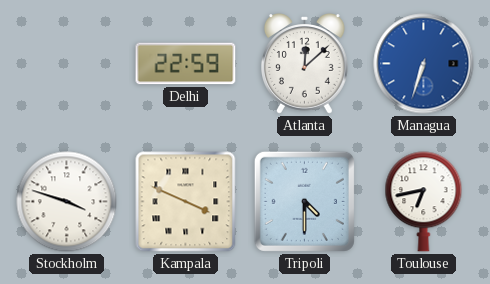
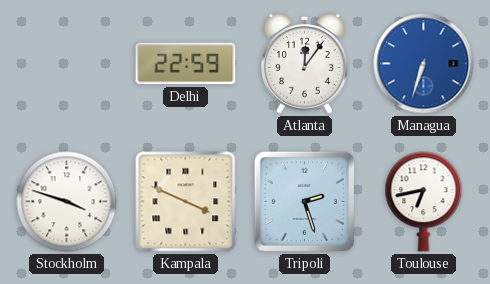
Atlanta: 12:08 -> 12:06
Tripoli: 4:30 -> 2:27
